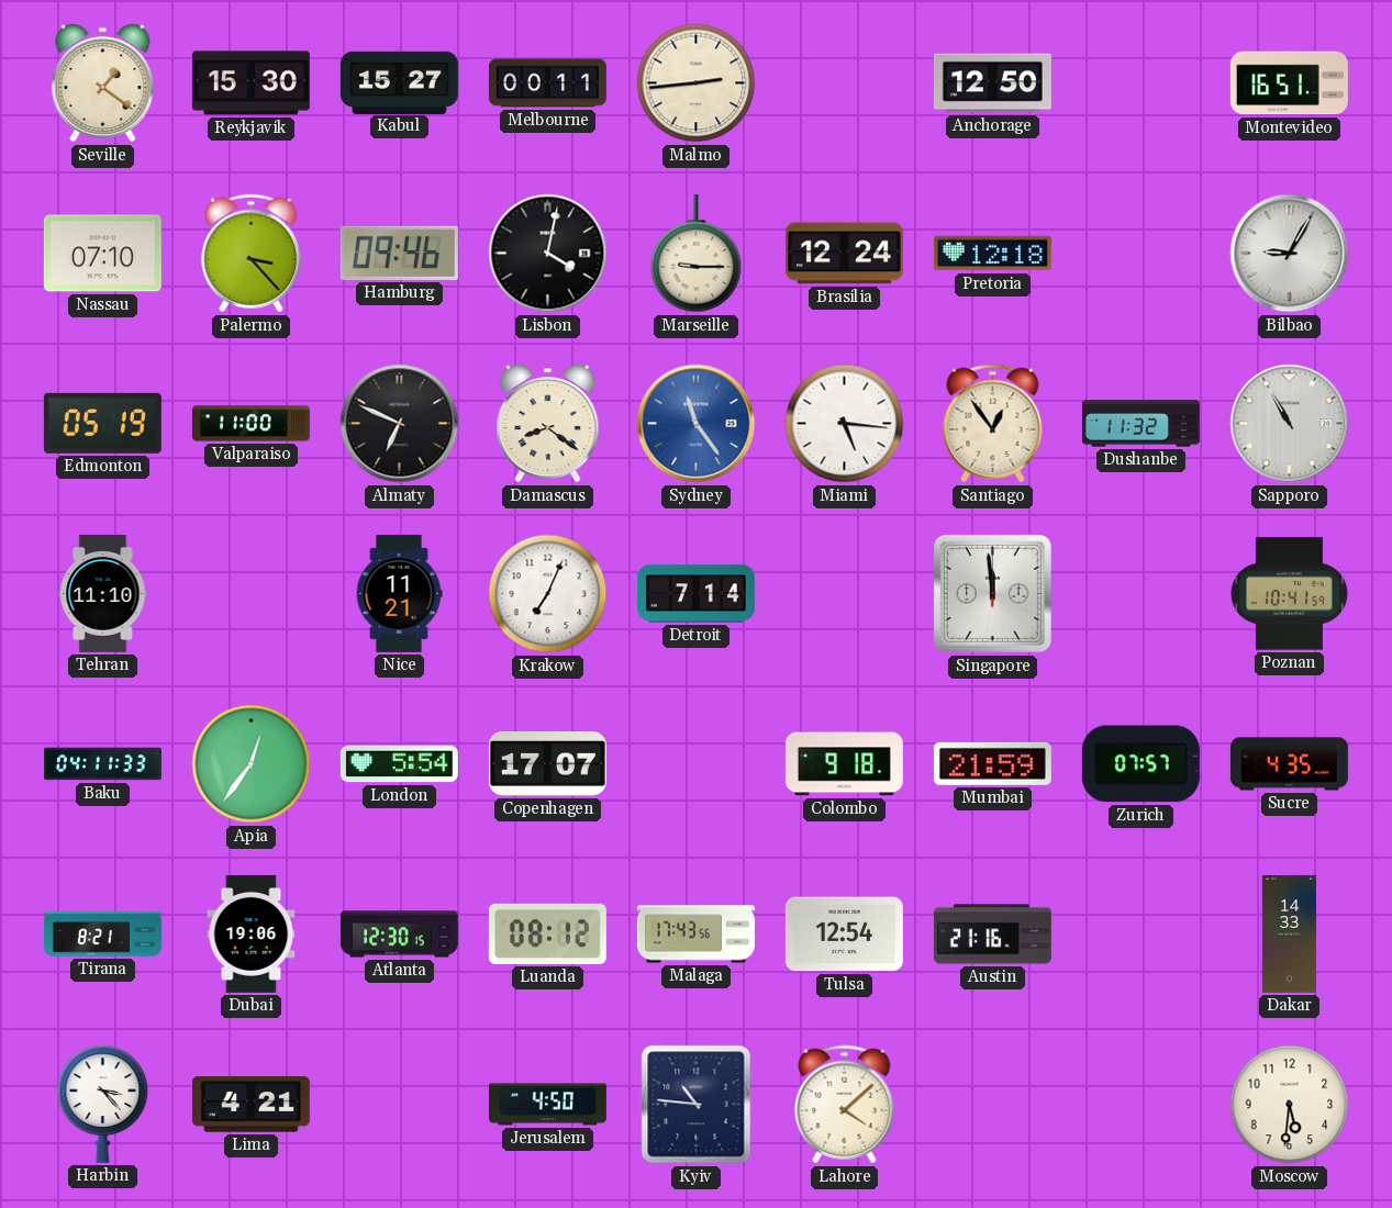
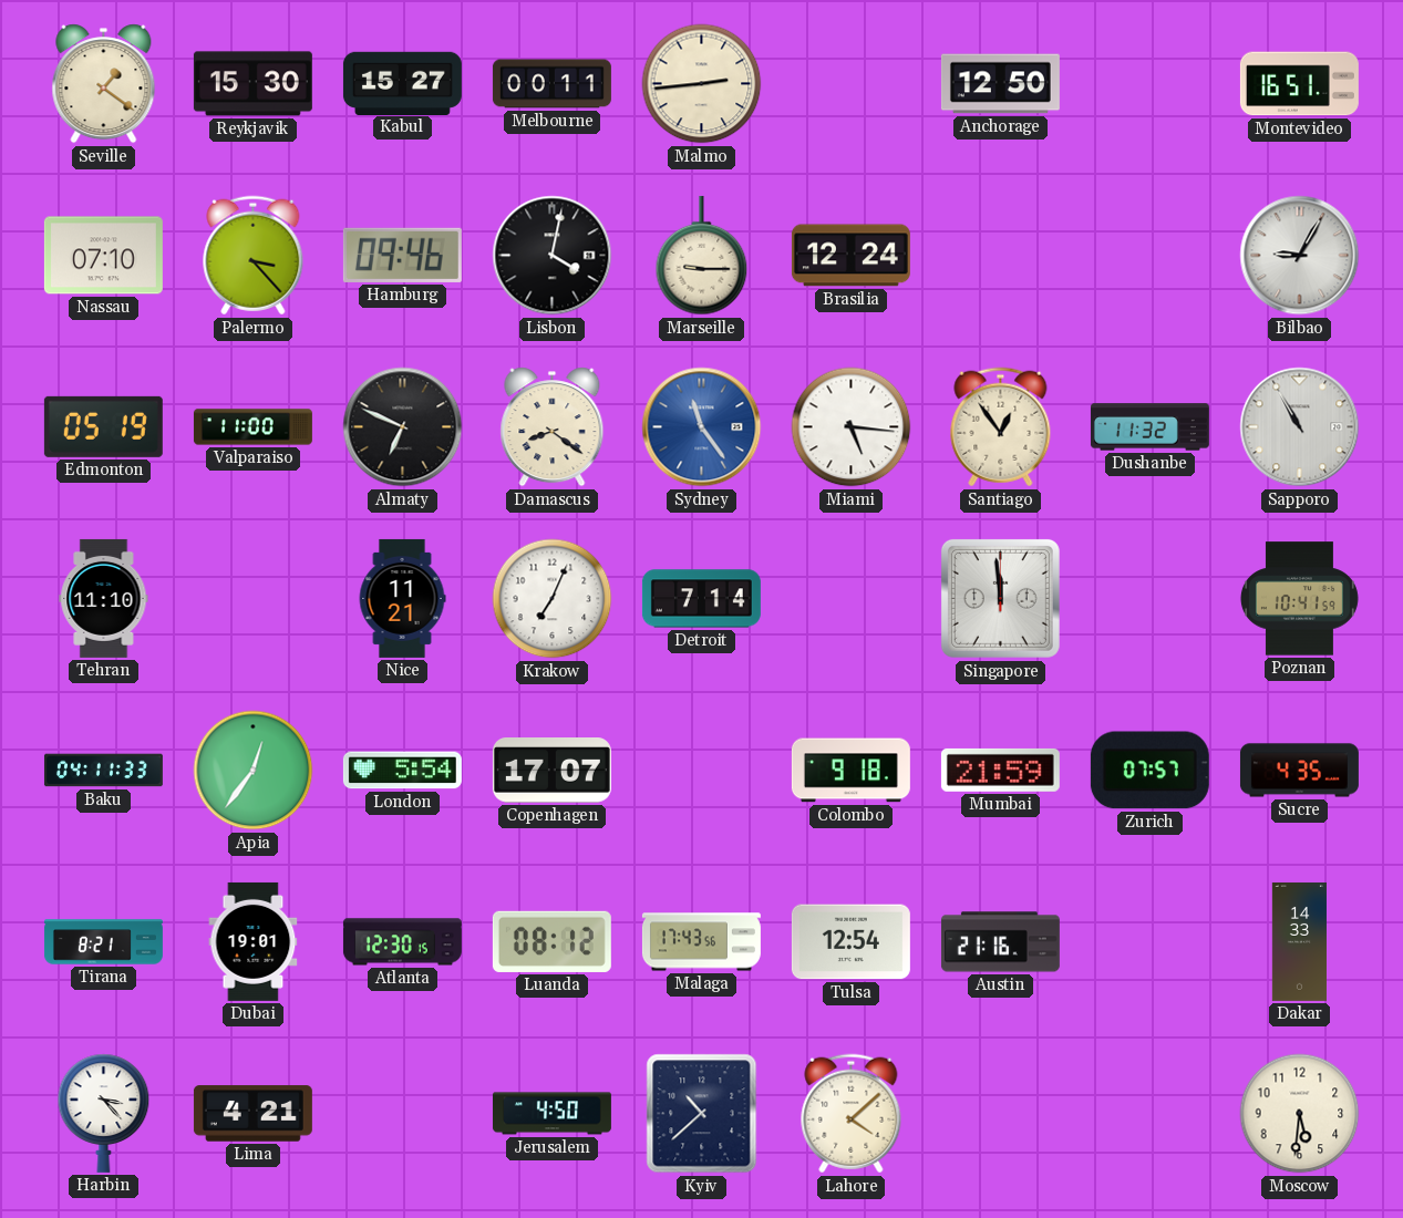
Pretoria: 12:18 -> none
Dubai: 19:06 -> 19:01
Kyiv: 10:46 -> 10:38
